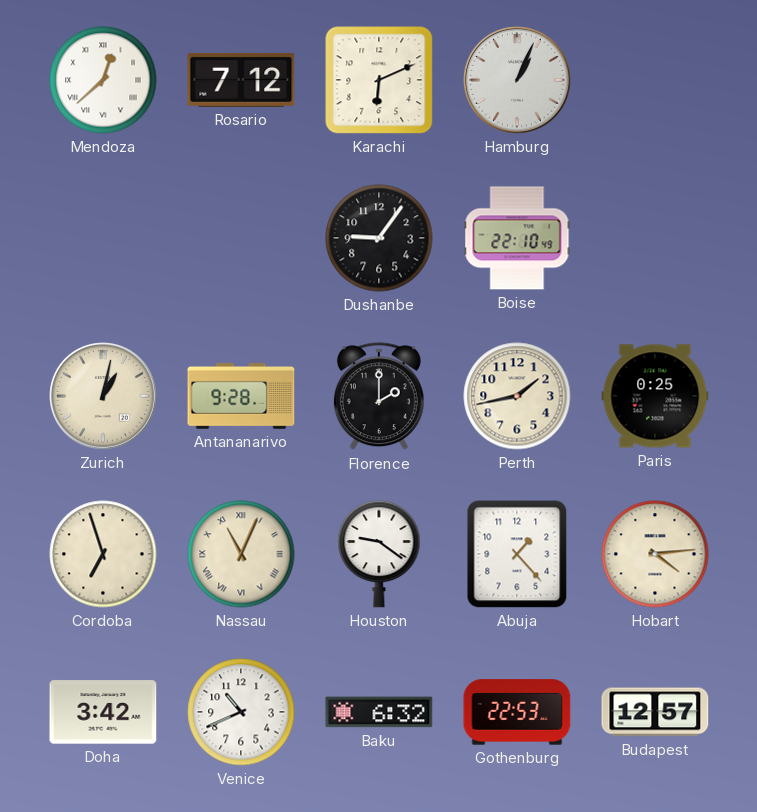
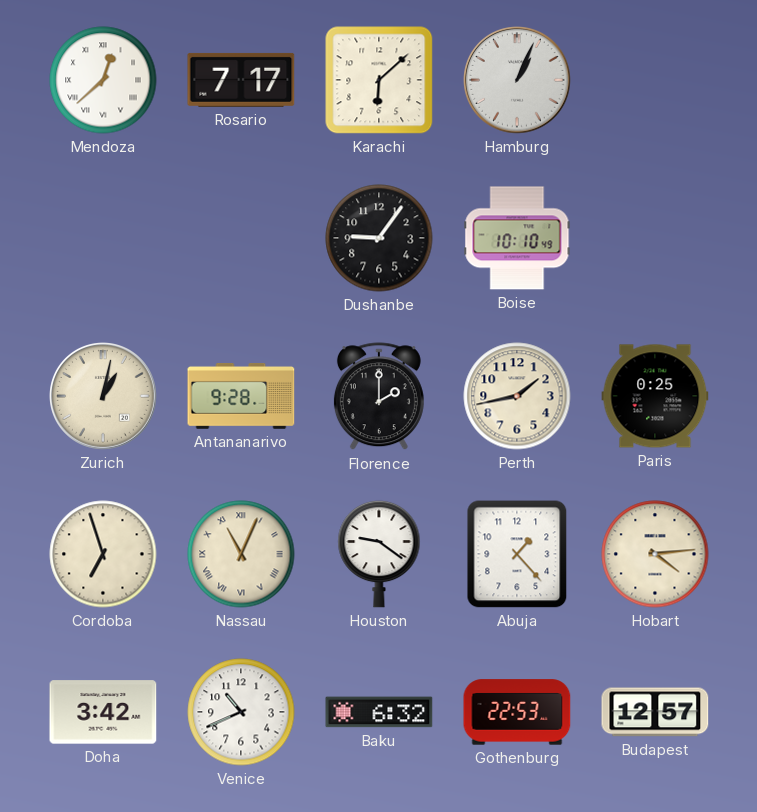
Rosario: 7:12 -> 7:17
Karachi: 6:11 -> 6:08
Boise: 22:10 -> 10:10
